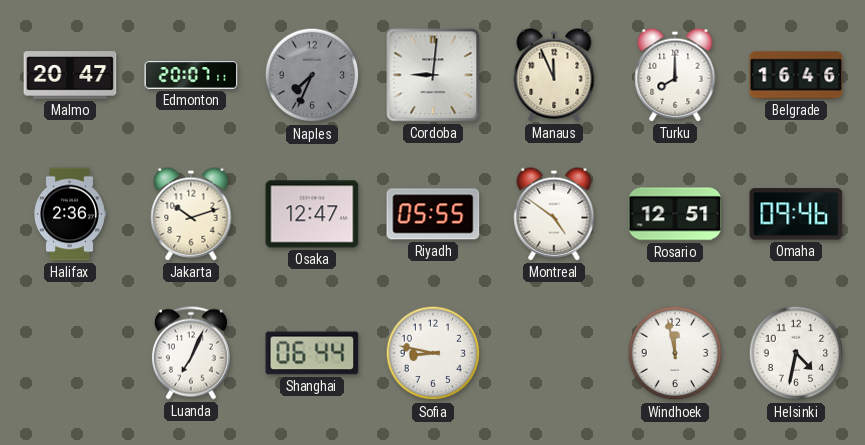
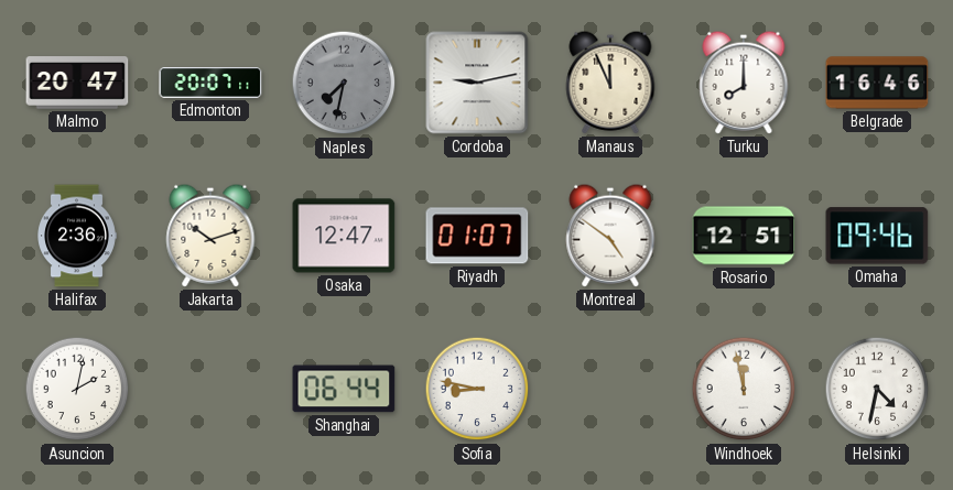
Naples: 7:34 -> 7:32
Cordoba: 9:01 -> 9:13
Riyadh: 05:55 -> 01:07
Asuncion: none -> 2:02
Luanda: 7:04 -> none
